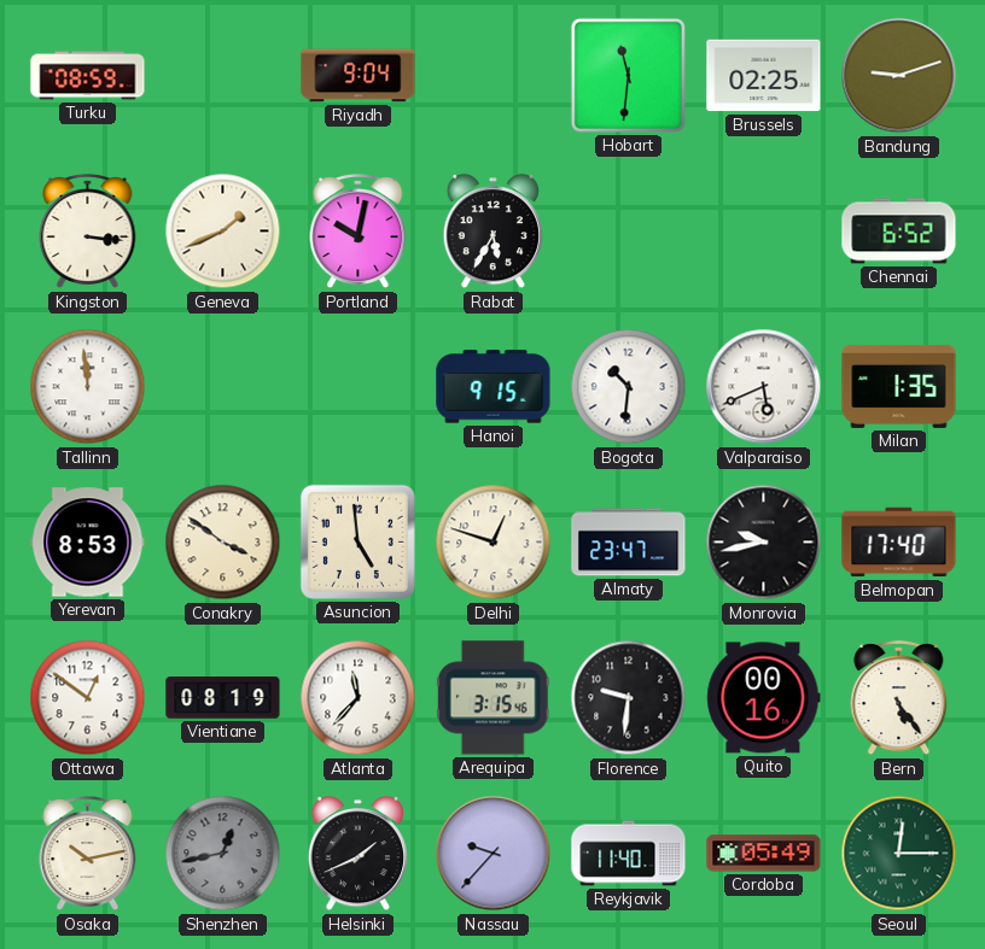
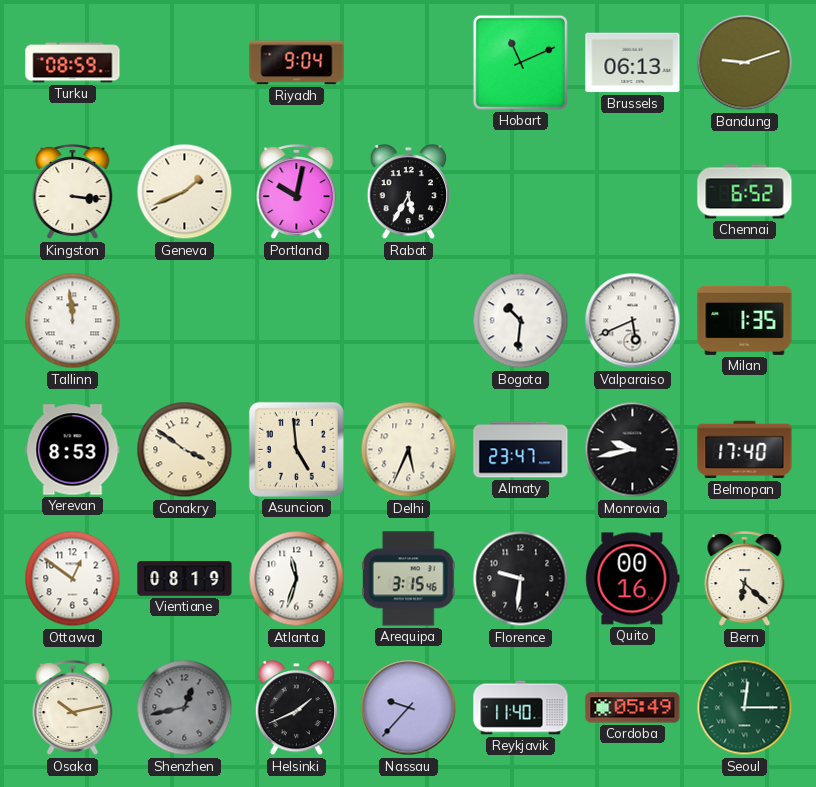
Hobart: 11:31 -> 11:11
Brussels: 02:25 -> 06:13
Hanoi: 9:15 -> none
Delhi: 12:48 -> 5:34
Atlanta: 11:37 -> 11:33
Bern: 5:24 -> 6:22
